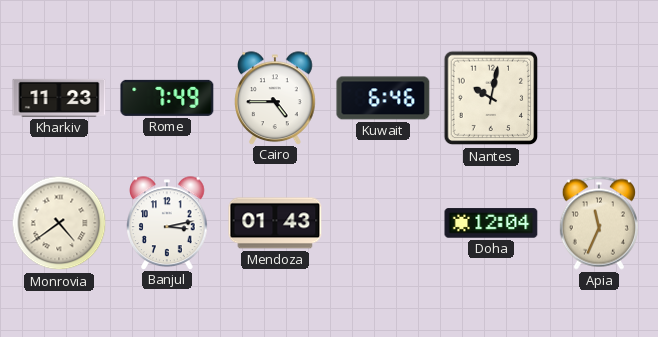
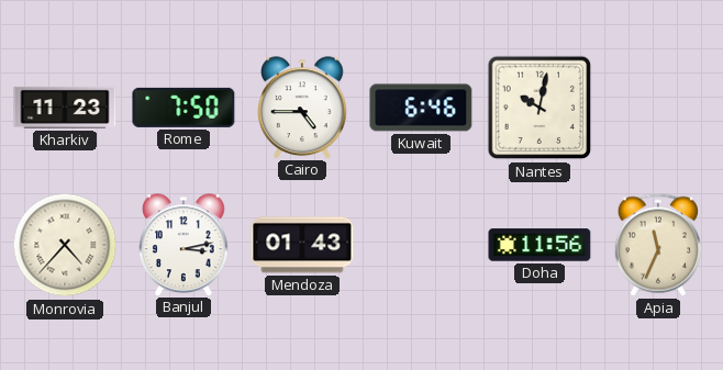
Rome: 7:49 -> 7:50
Monrovia: 4:39 -> 4:37
Doha: 12:04 -> 11:56
